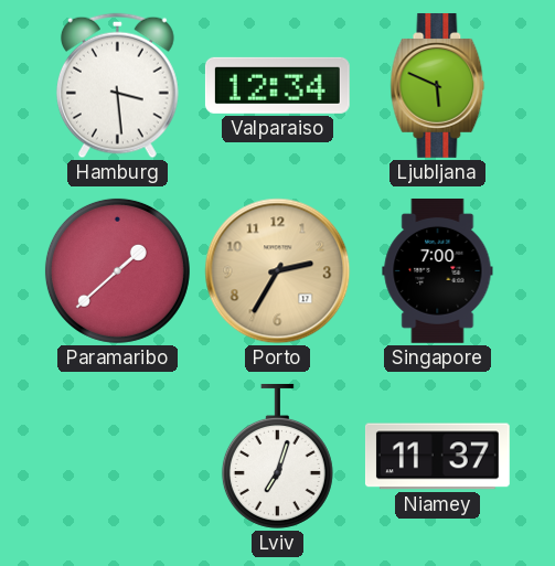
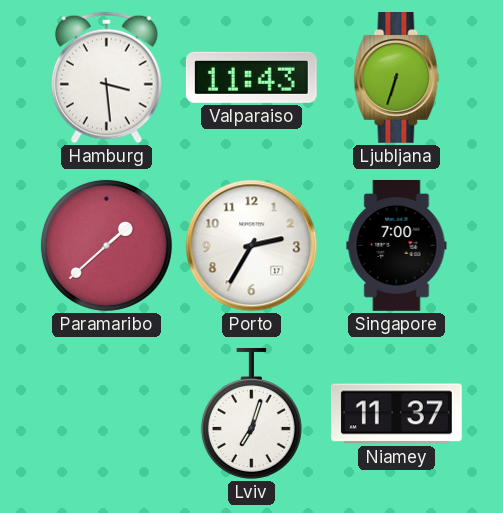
Valparaiso: 12:34 -> 11:43
Ljubljana: 5:49 -> 6:33
Porto dial: champagne -> white
